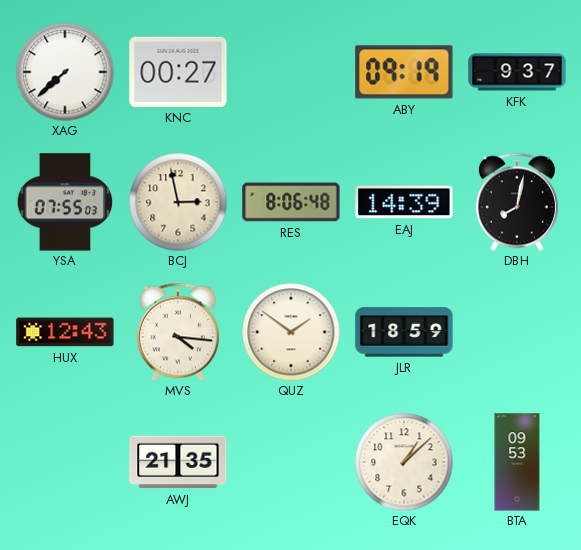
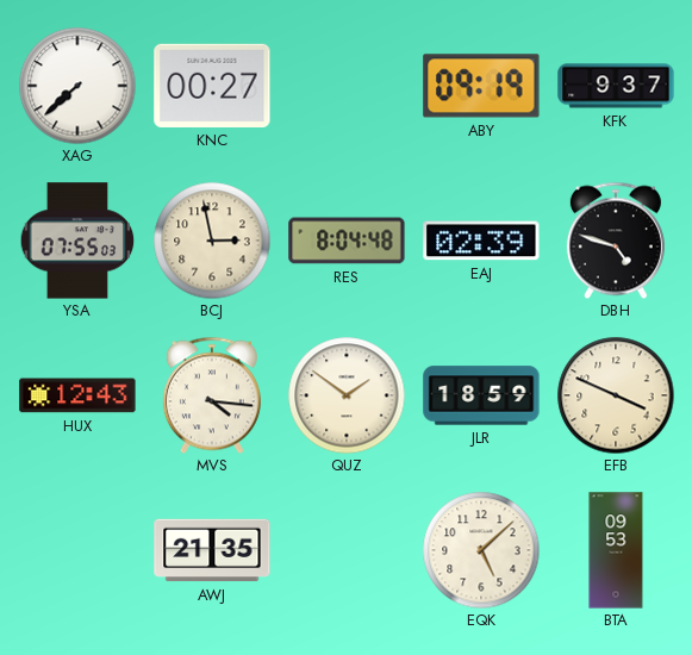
RES: 8:06 -> 8:04
EAJ: 14:39 -> 02:39
DBH: 8:02 -> 4:48
EFB: none -> 3:49
EQK: 1:08 -> 5:08
